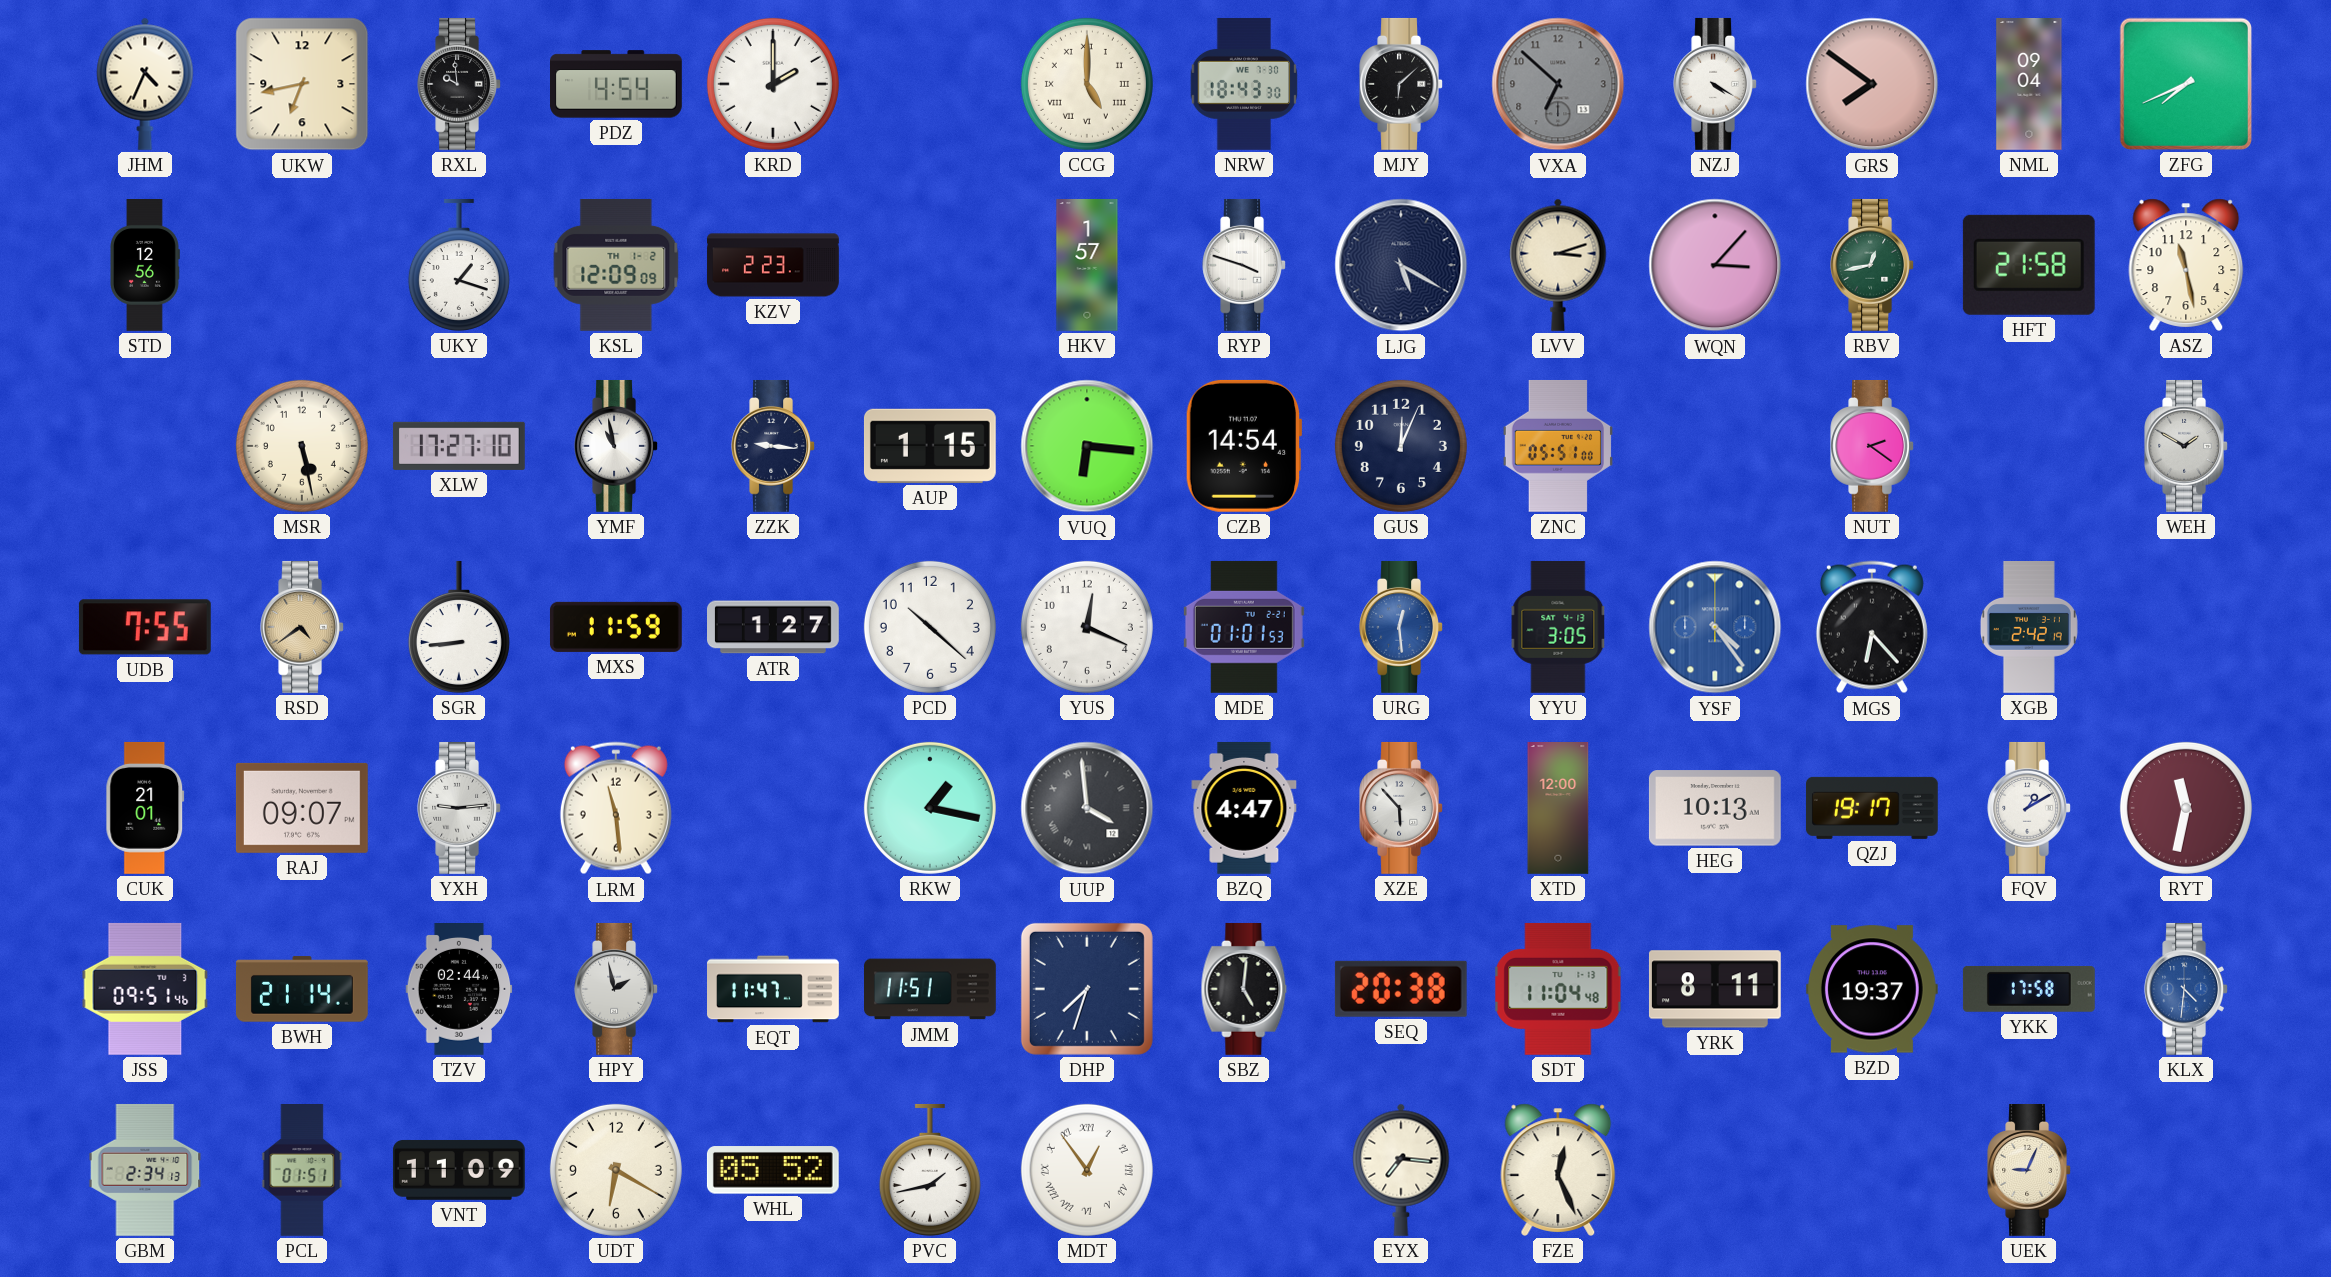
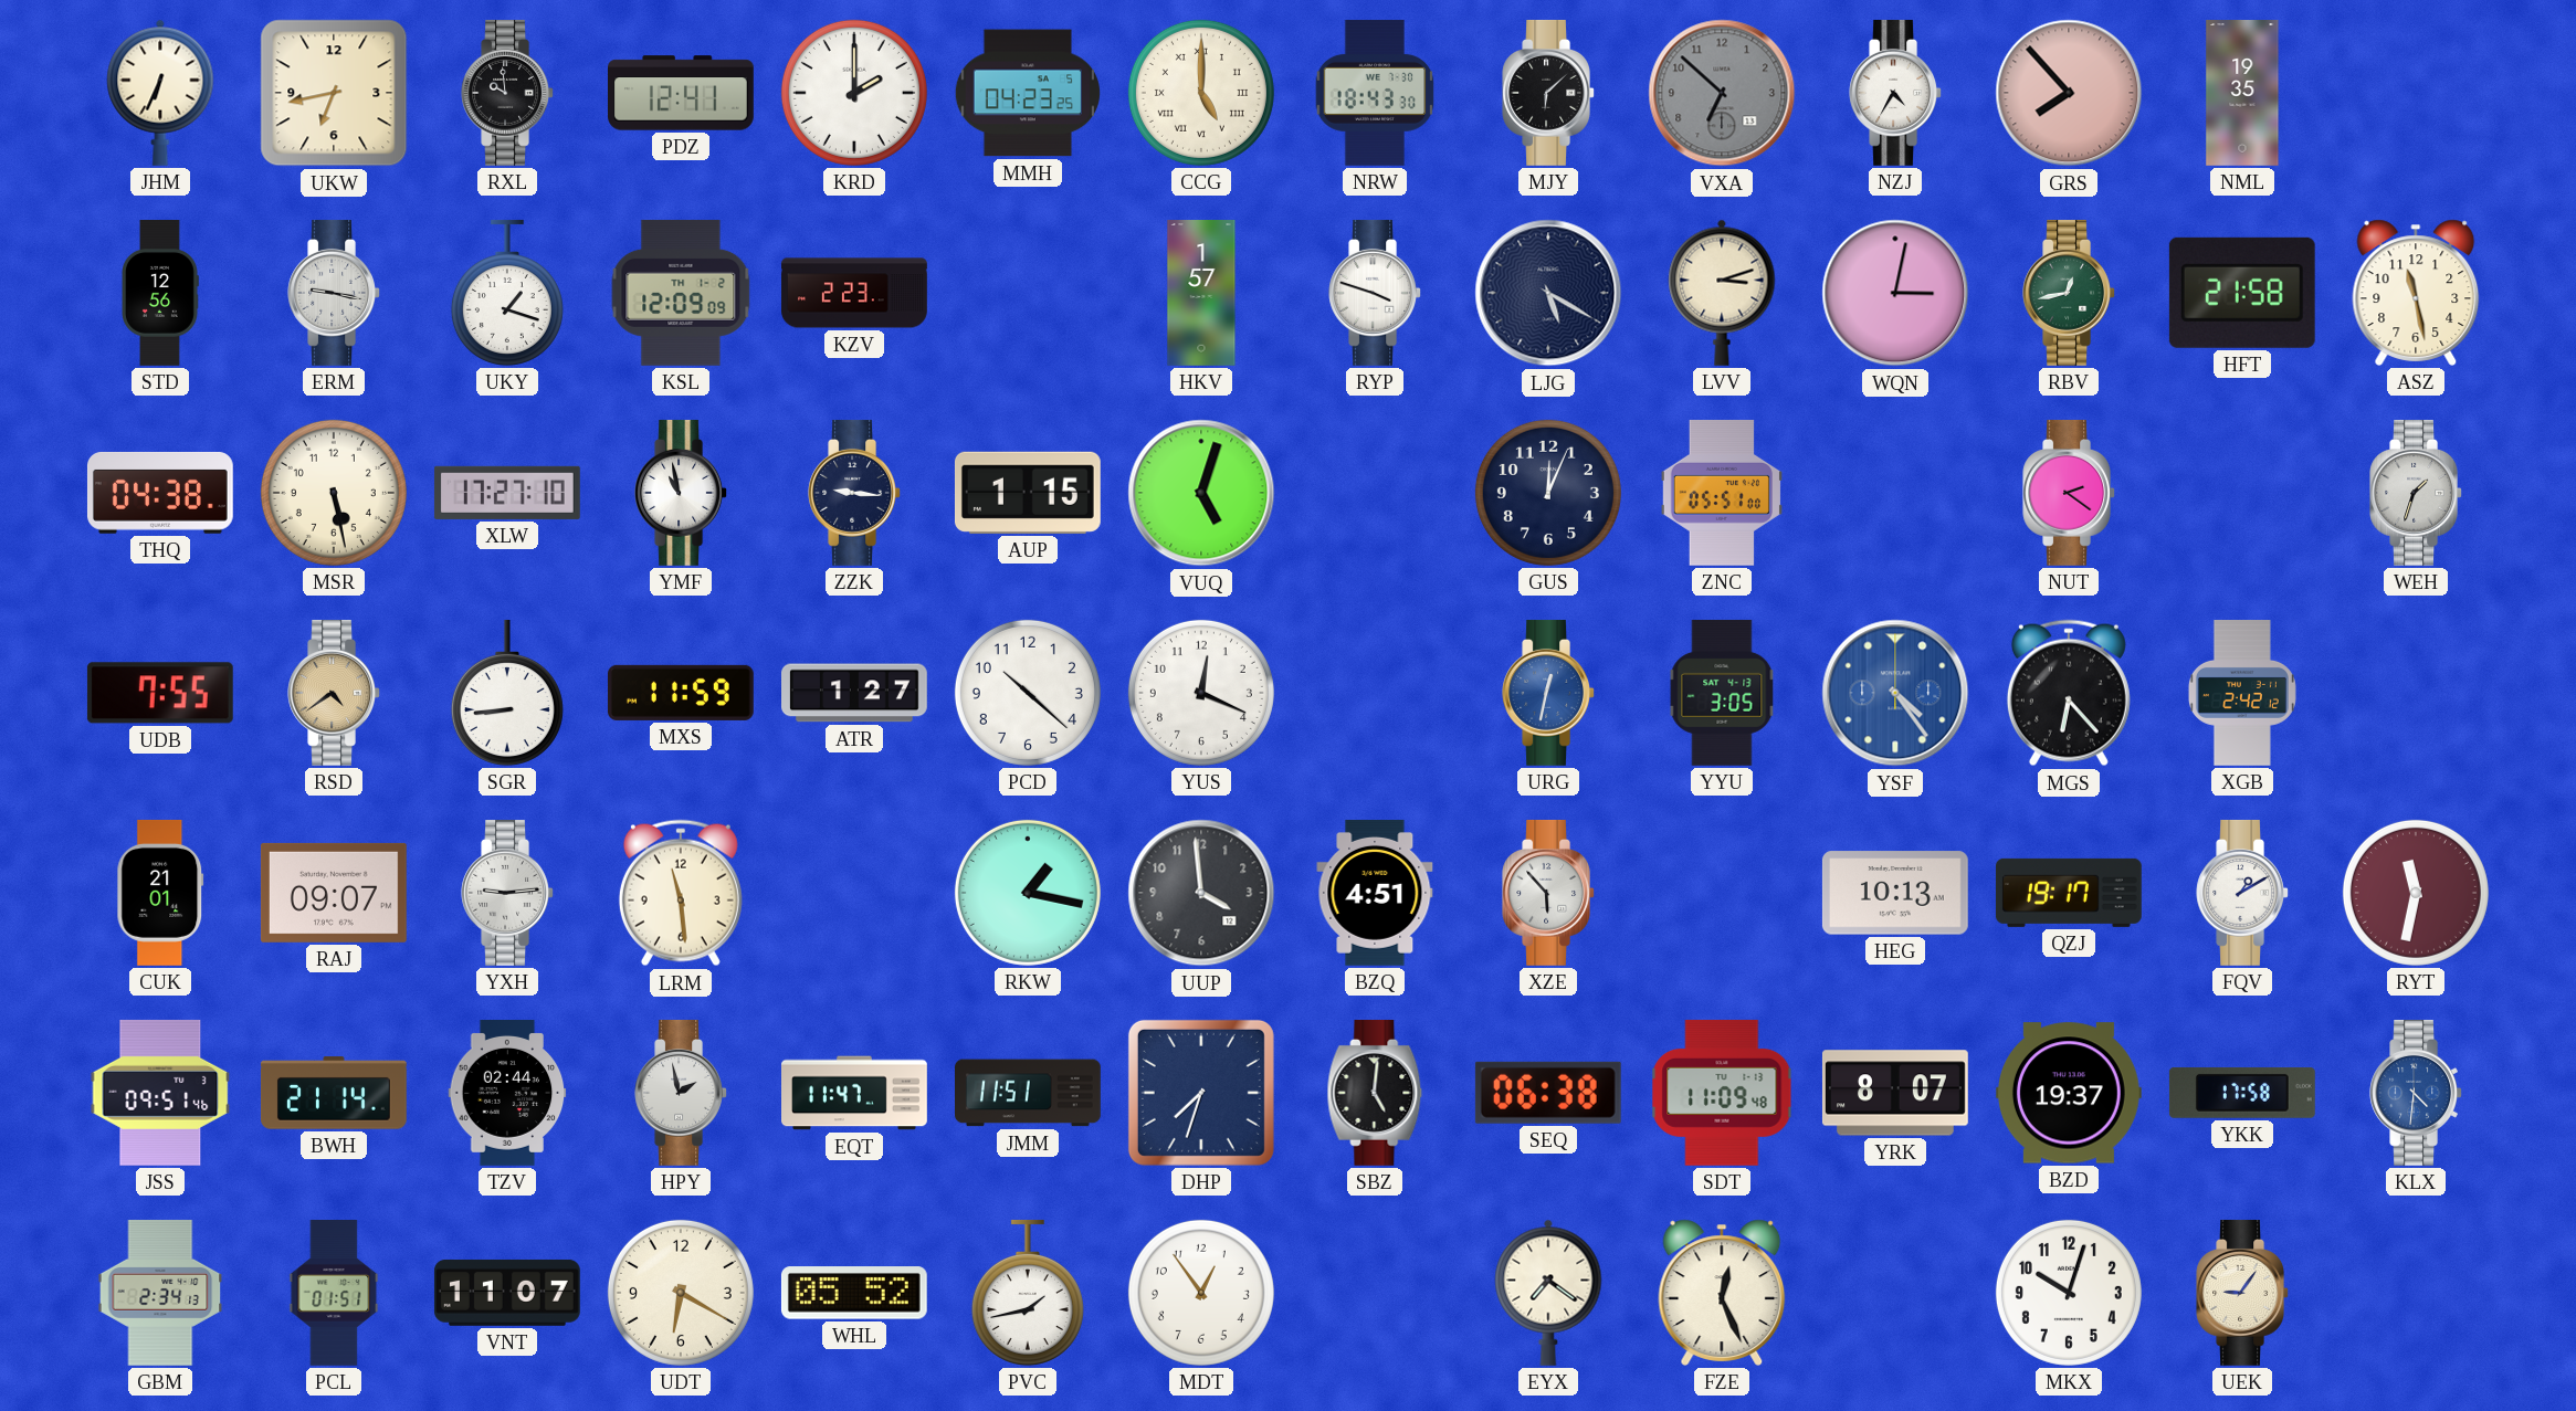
JHM: 4:34 -> 6:34
PDZ: 4:54 -> 12:41
MMH: none -> 04:23
NZJ: 4:20 -> 4:35
GRS: 7:51 -> 7:53
NML: 09:04 -> 19:35
ZFG: 7:41 -> none
ERM: none -> 9:17
WQN: 3:07 -> 3:02
THQ: none -> 04:38
VUQ: 6:16 -> 5:03
CZB: 14:54 -> none
WEH: 1:50 -> 1:33
MDE: 01:01 -> none
URG: 12:29 -> 12:32
XGB: 2:42:19 -> 2:42:12
UUP numerals: Roman -> Arabic
BZQ: 4:47 -> 4:51
XTD: 12:00 -> none
SEQ: 20:38 -> 06:38
SDT: 11:04 -> 11:09
YRK: 8:11 -> 8:07
VNT: 11:09 -> 11:07
MDT numerals: Roman -> Arabic
EYX: 7:16 -> 7:21
MKX: none -> 10:03
UEK: 9:04 -> 9:06
